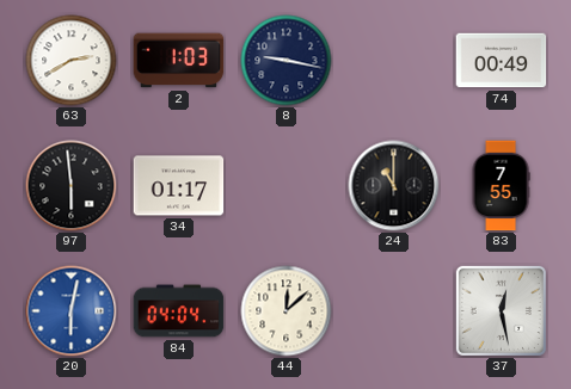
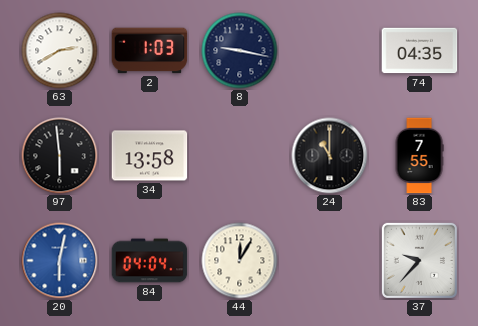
74: 00:49 -> 04:35
34: 01:17 -> 13:58
44: 12:08 -> 12:05
37: 12:28 -> 9:37
